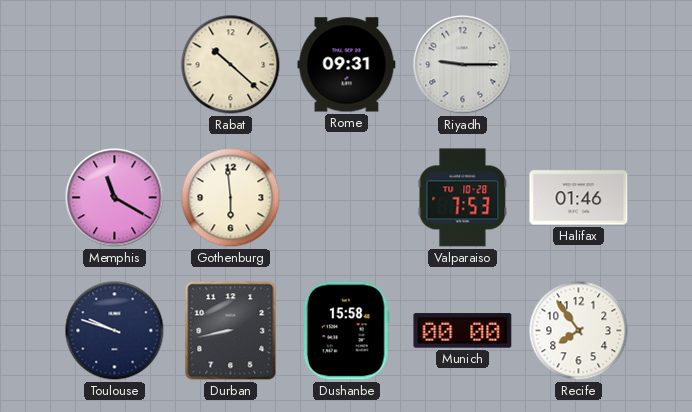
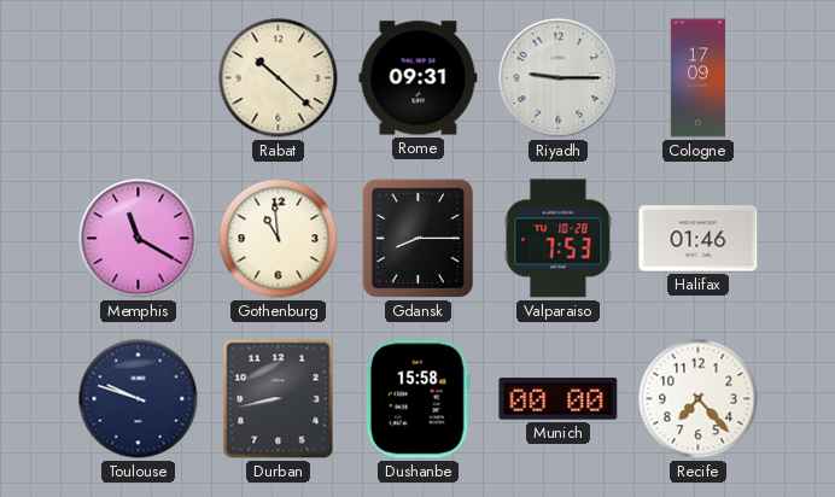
Cologne: none -> 17:09
Gothenburg: 5:59 -> 10:59
Gdansk: none -> 8:15
Recife: 7:54 -> 7:23
